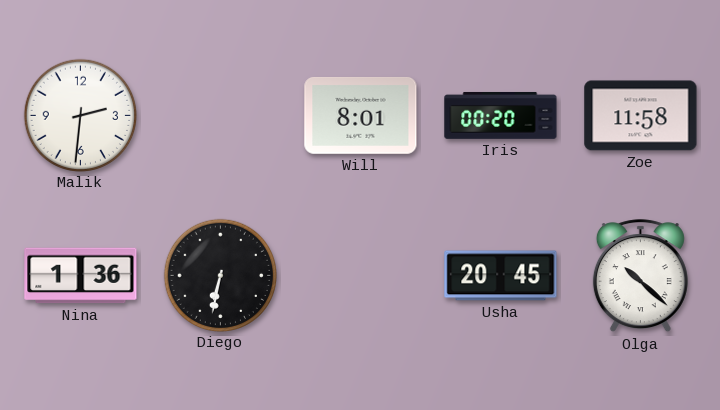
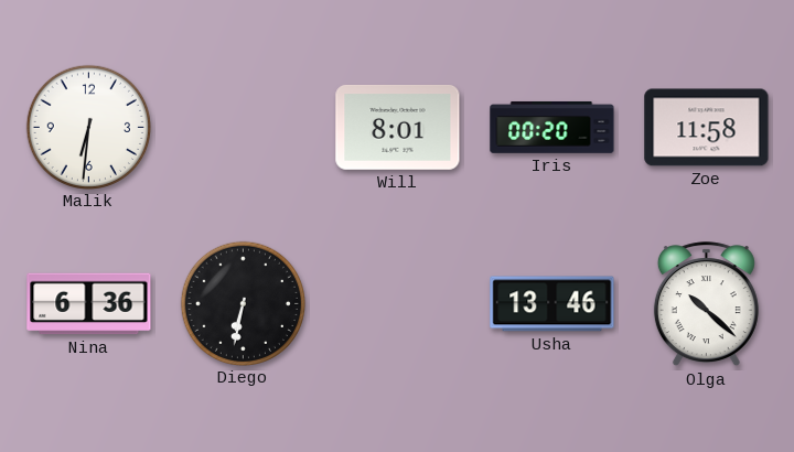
Malik: 2:31 -> 6:31
Nina: 1:36 -> 6:36
Usha: 20:45 -> 13:46
